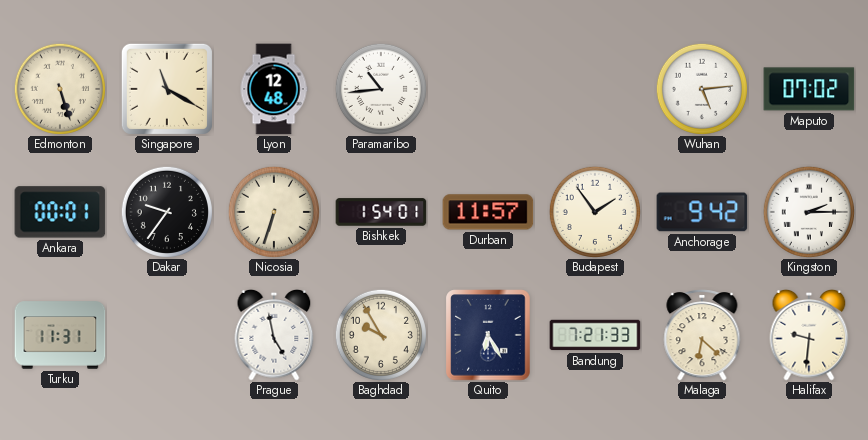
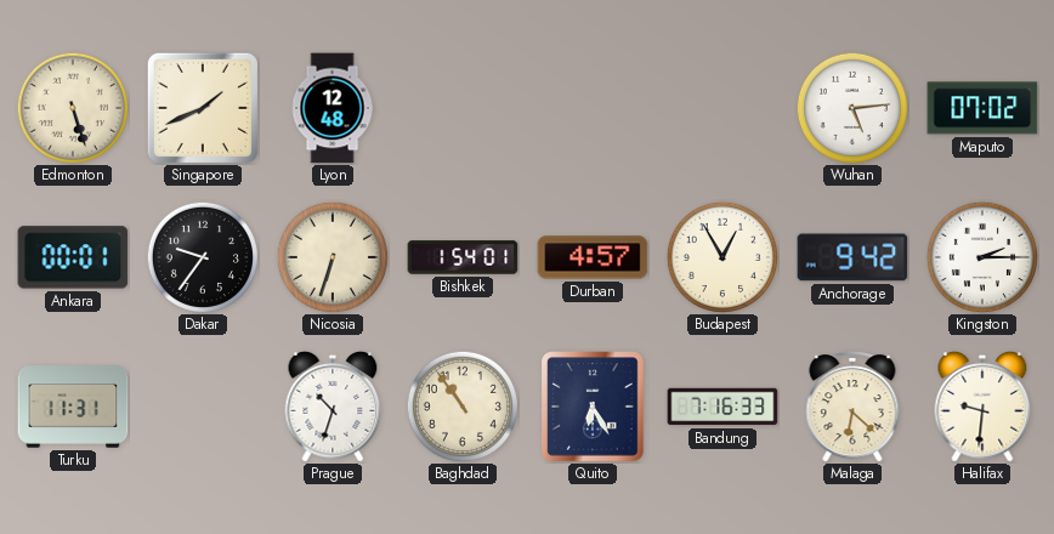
Singapore: 11:20 -> 1:41
Paramaribo: 10:44 -> none
Durban: 11:57 -> 4:57
Budapest: 1:54 -> 12:55
Prague: 4:58 -> 10:33
Baghdad: 9:55 -> 10:54
Bandung: 7:21 -> 7:16
